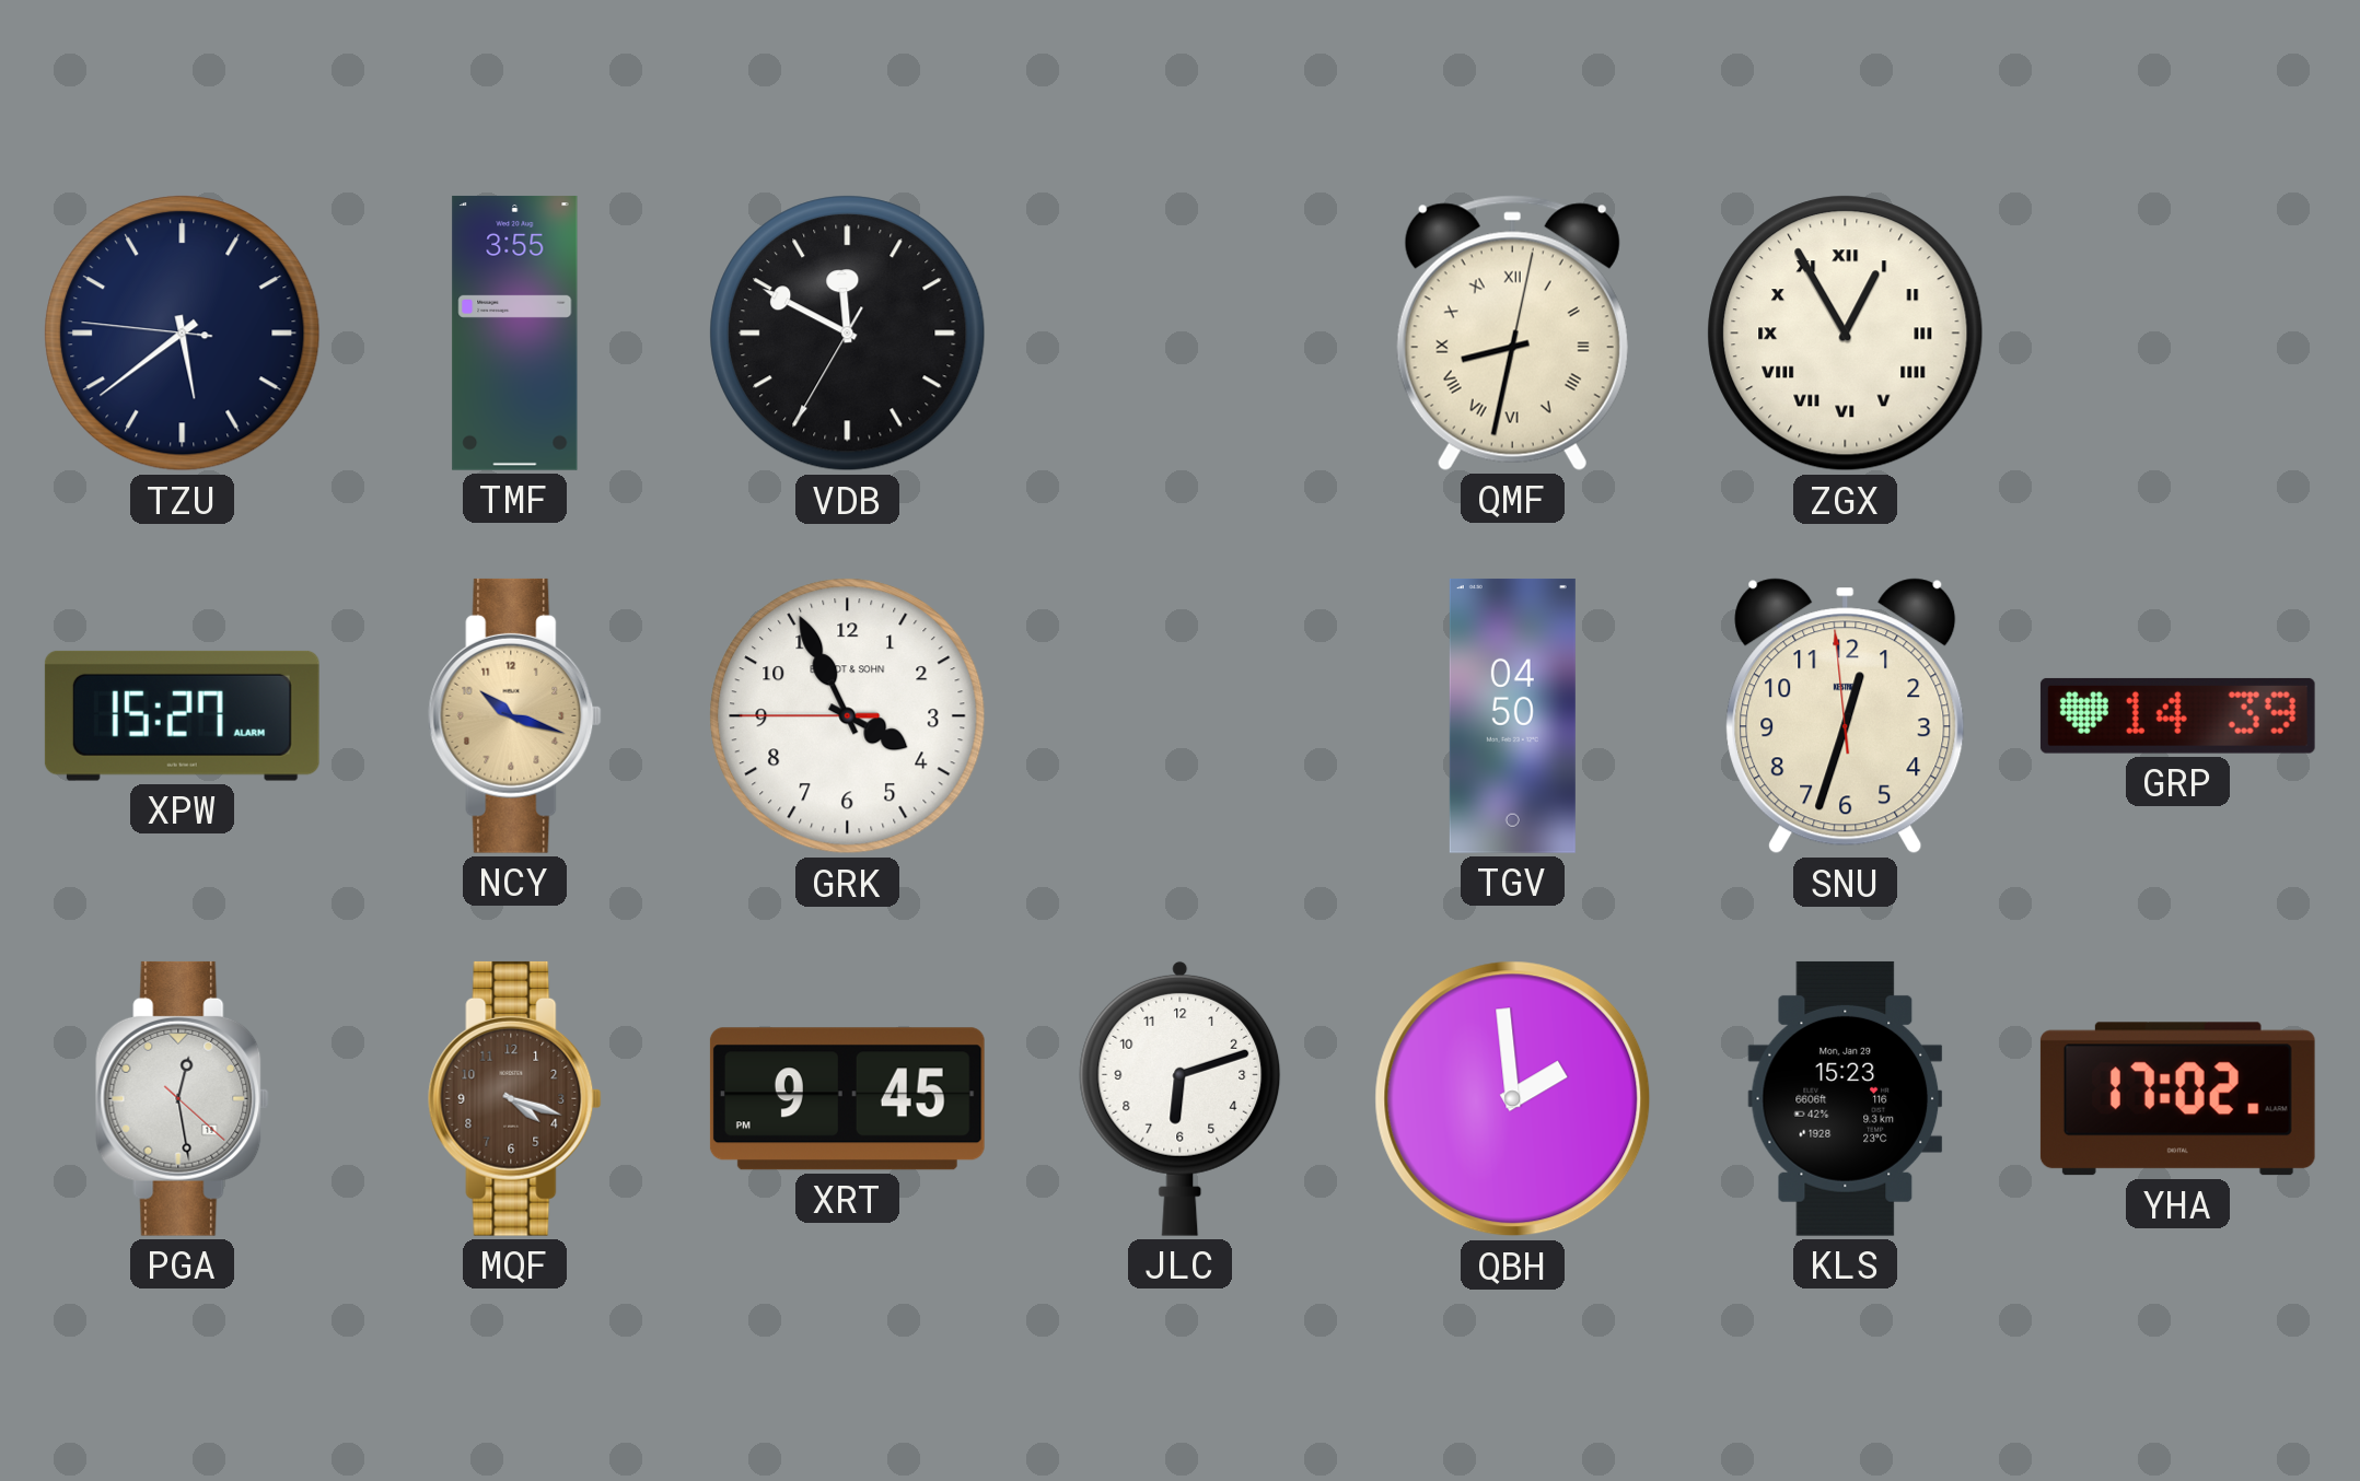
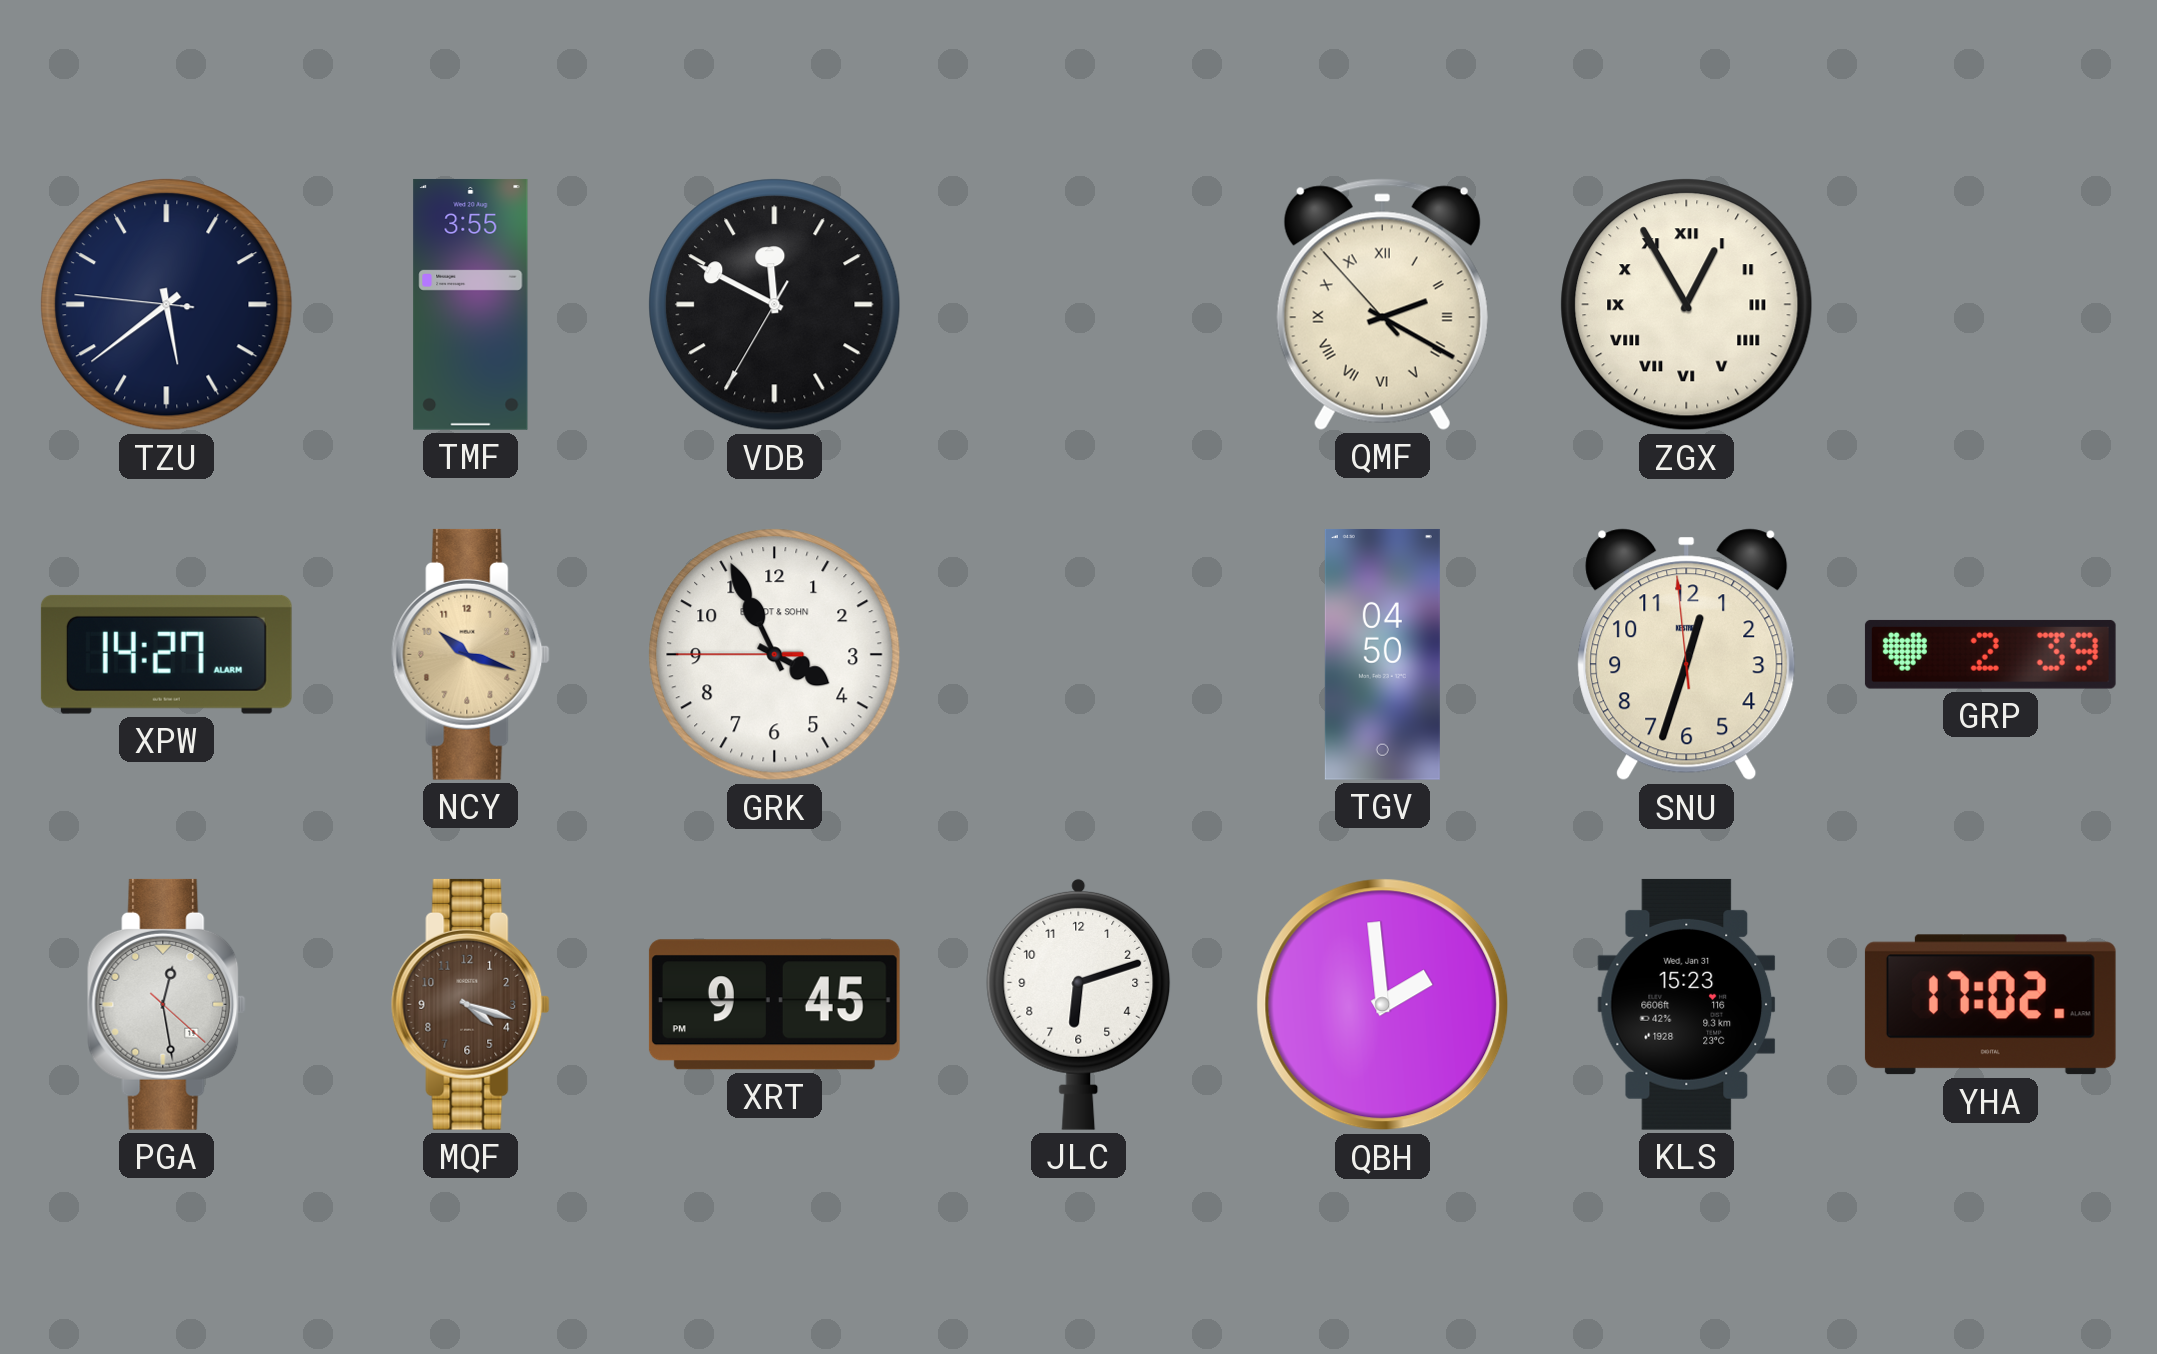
QMF: 8:32 -> 2:19
XPW: 15:27 -> 14:27
GRP: 14:39 -> 2:39
KLS date: Mon, Jan 29 -> Wed, Jan 31
